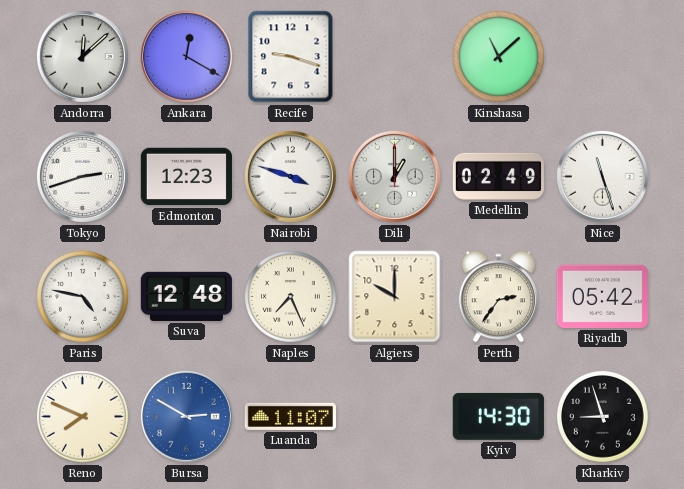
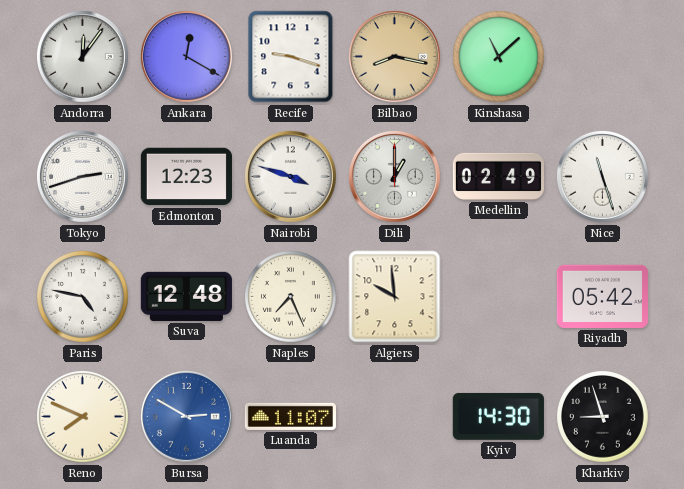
Andorra: 12:08 -> 12:06
Bilbao: none -> 8:17
Algiers: 10:00 -> 9:59
Perth: 2:36 -> none
